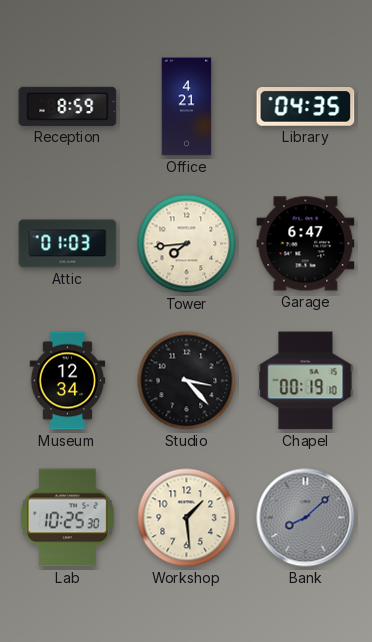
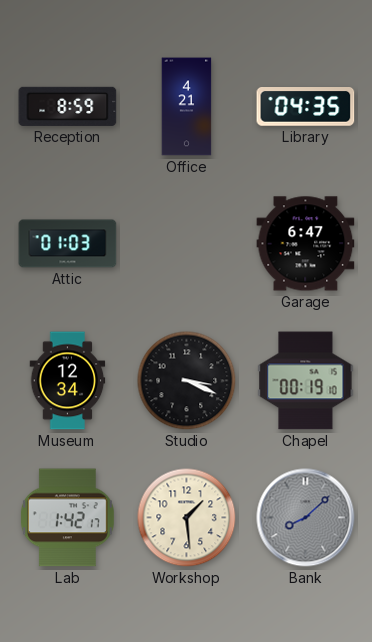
Tower: 7:44 -> none
Studio: 3:23 -> 3:19
Lab: 10:25 -> 1:42
